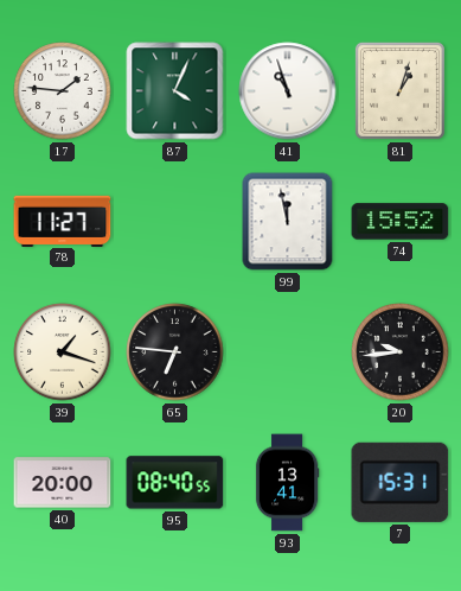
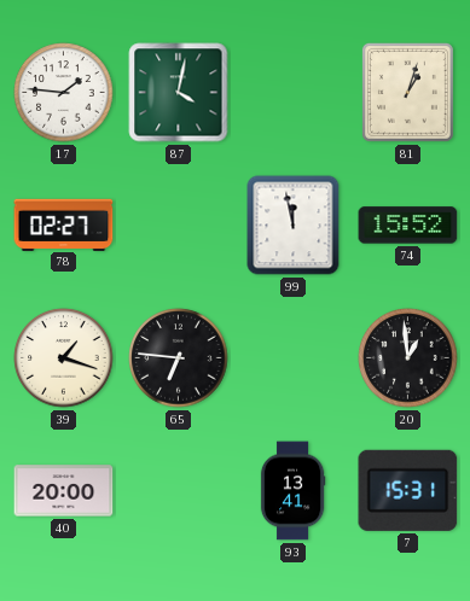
87: 4:04 -> 4:02
41: 10:57 -> none
78: 11:27 -> 02:27
20: 9:44 -> 12:59
95: 08:40 -> none
